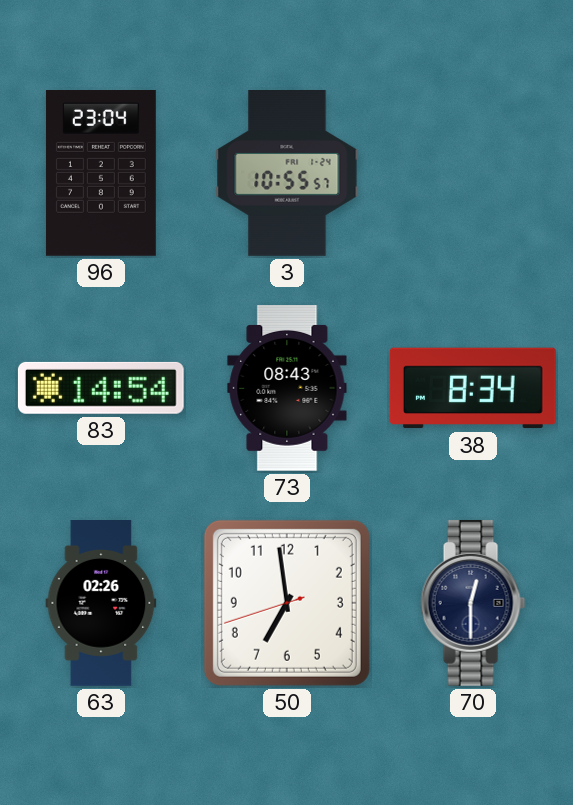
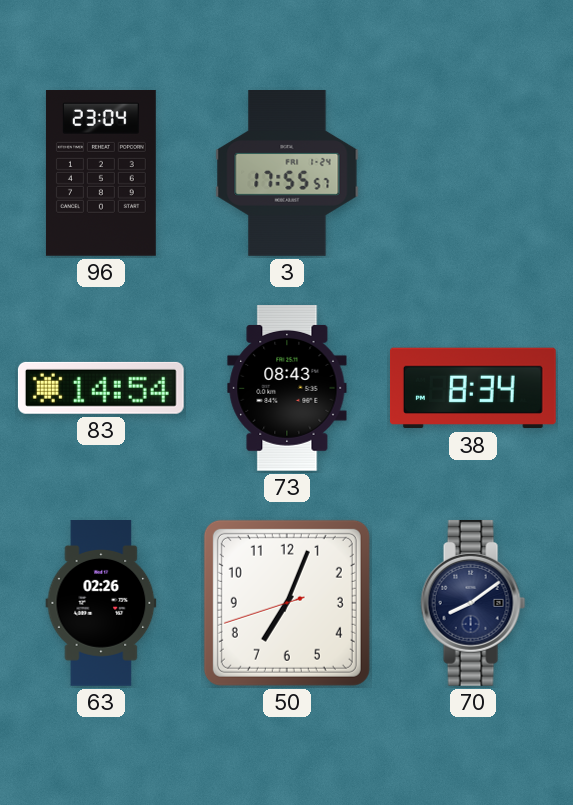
3: 10:55 -> 17:55
50: 6:58 -> 7:03
70: 12:30 -> 8:09
